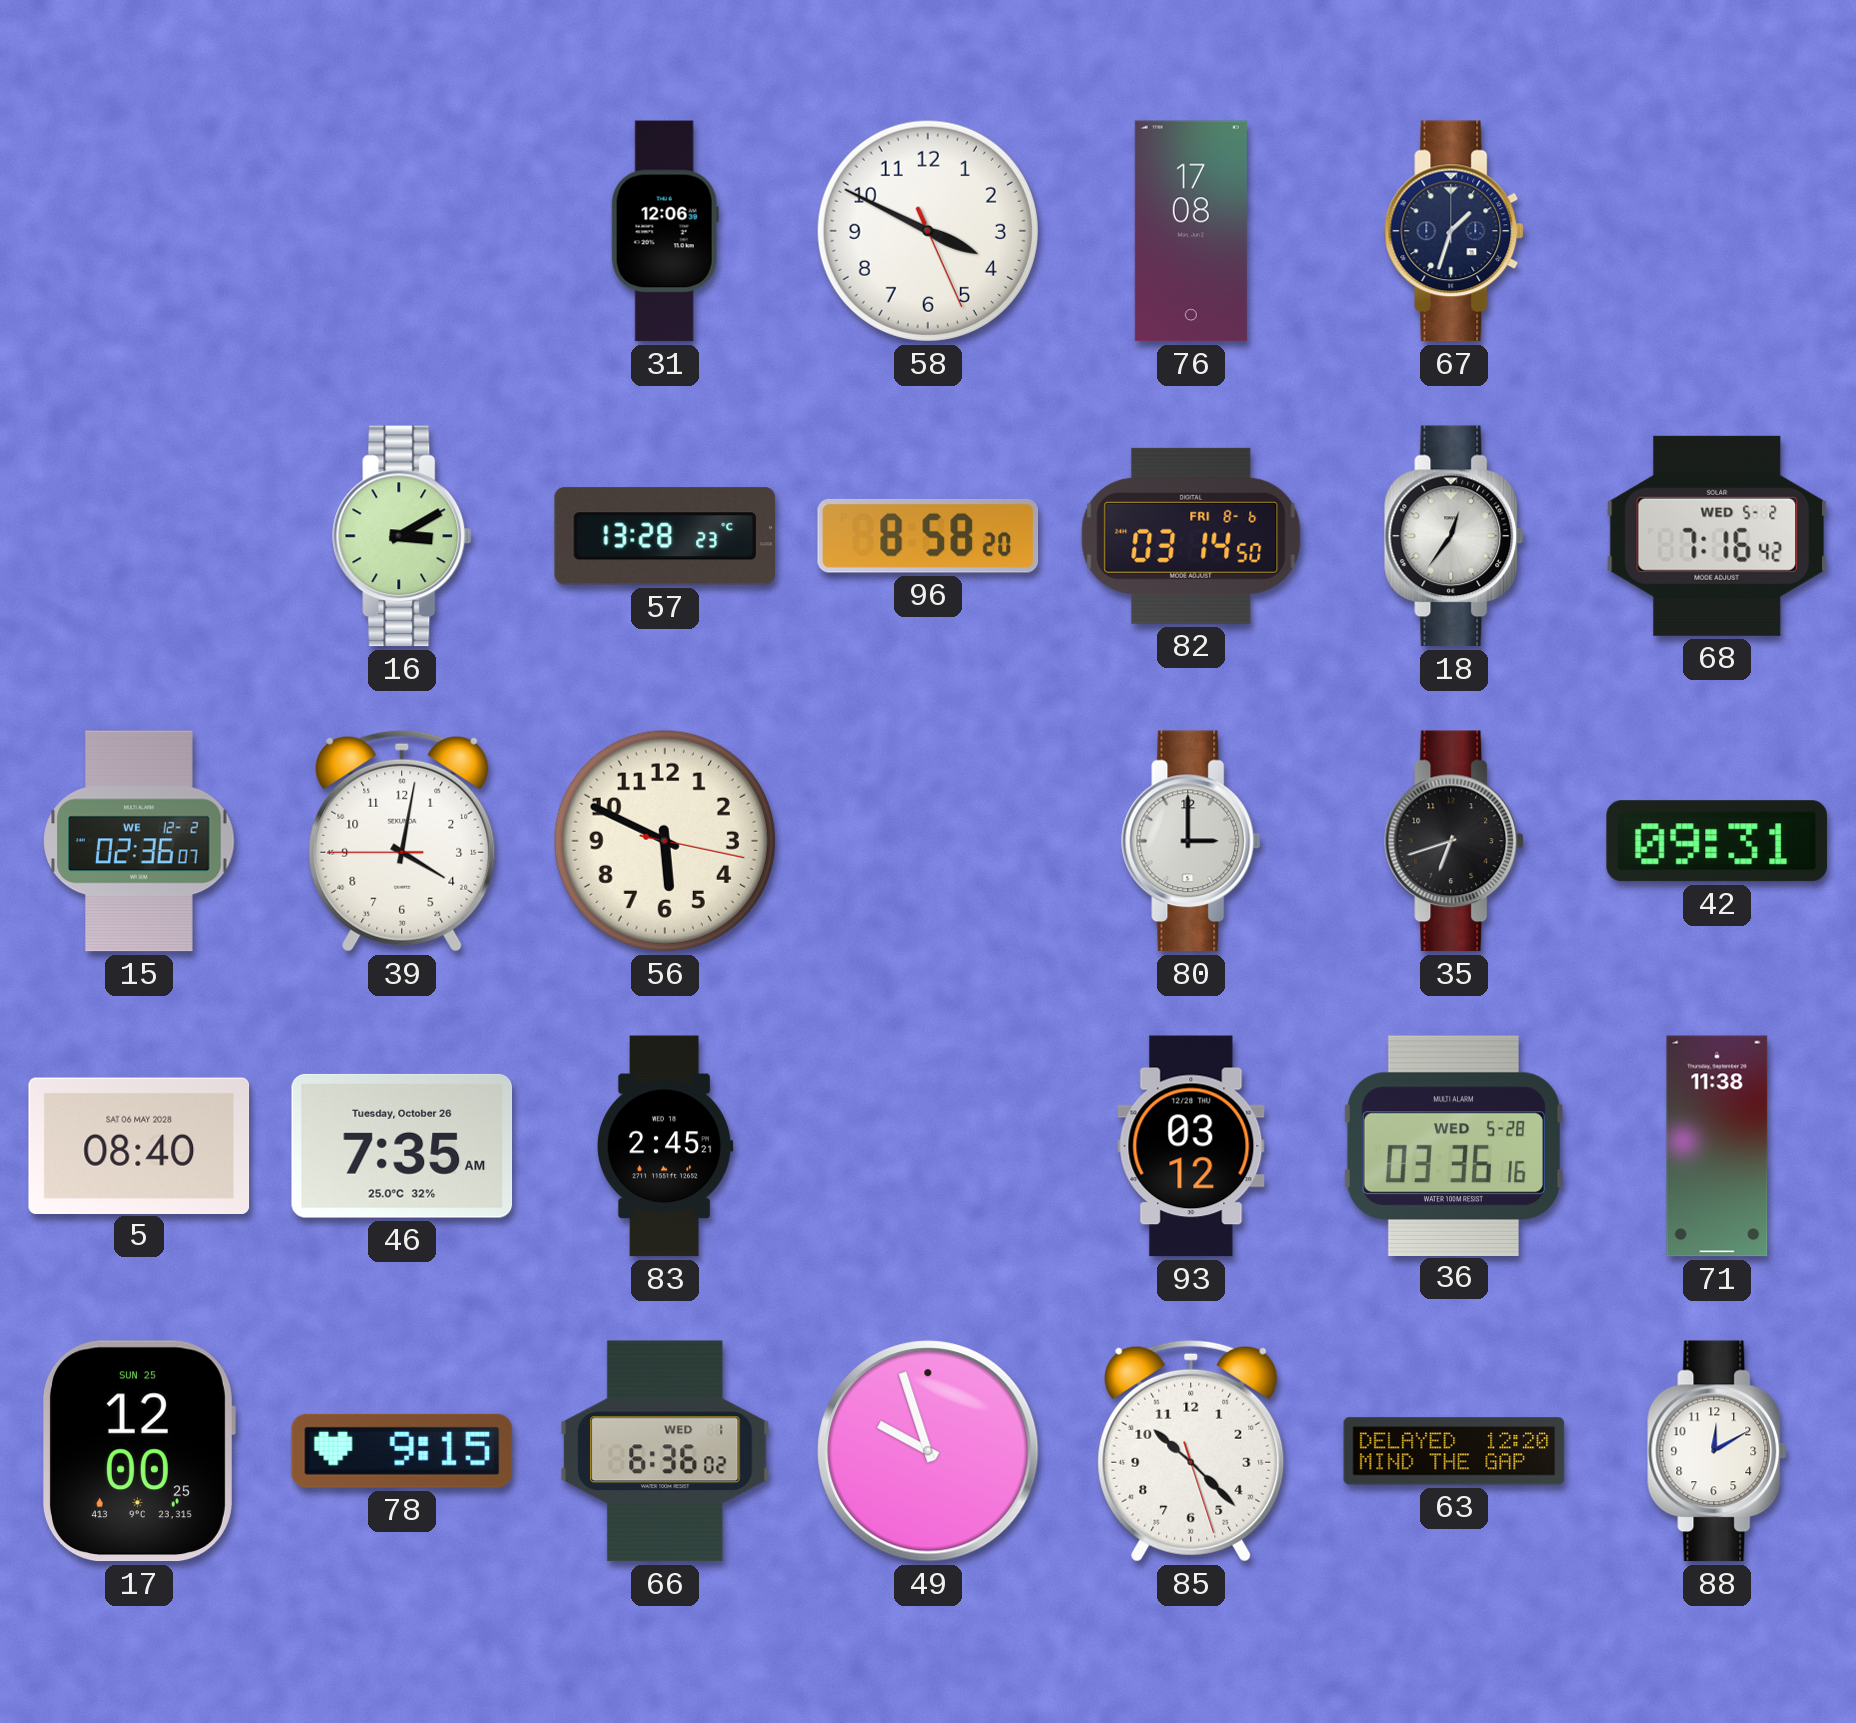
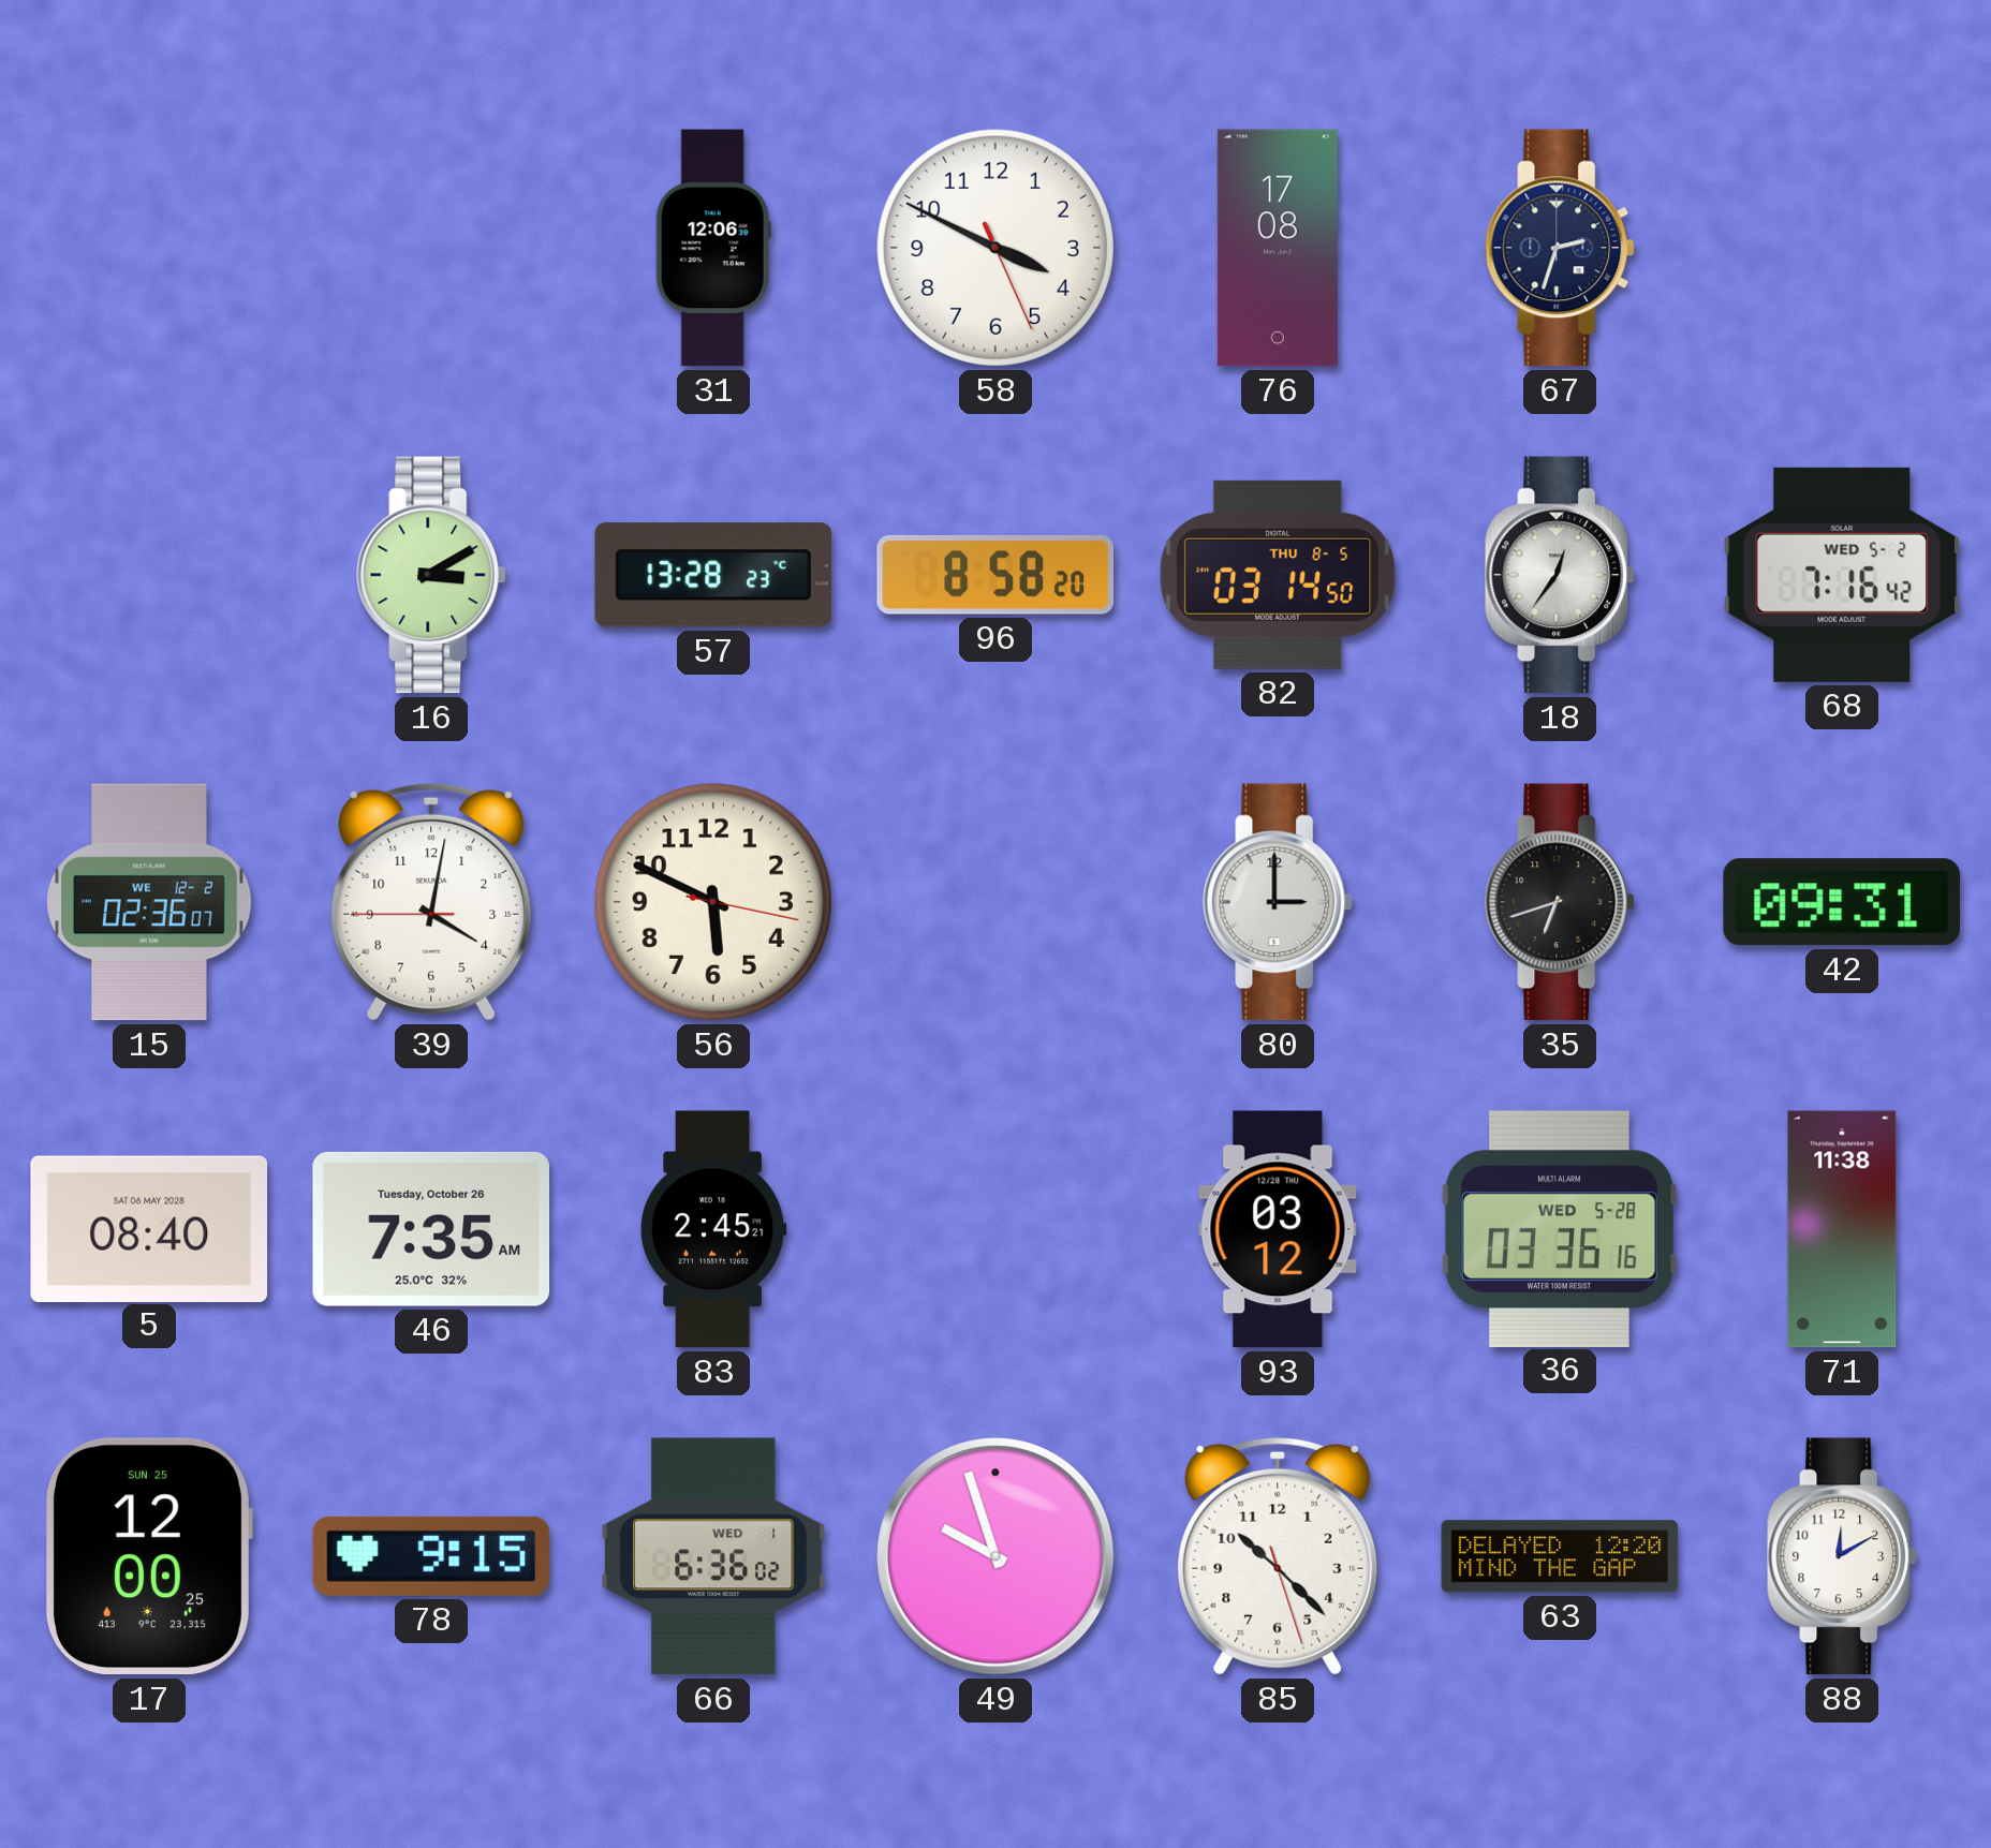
67: 1:33 -> 2:33
82 date: FRI 8-6 -> THU 8-5
